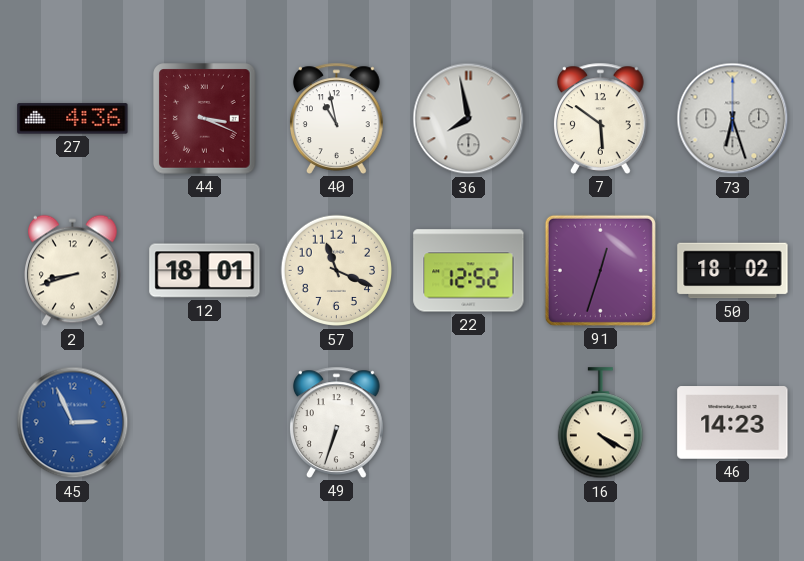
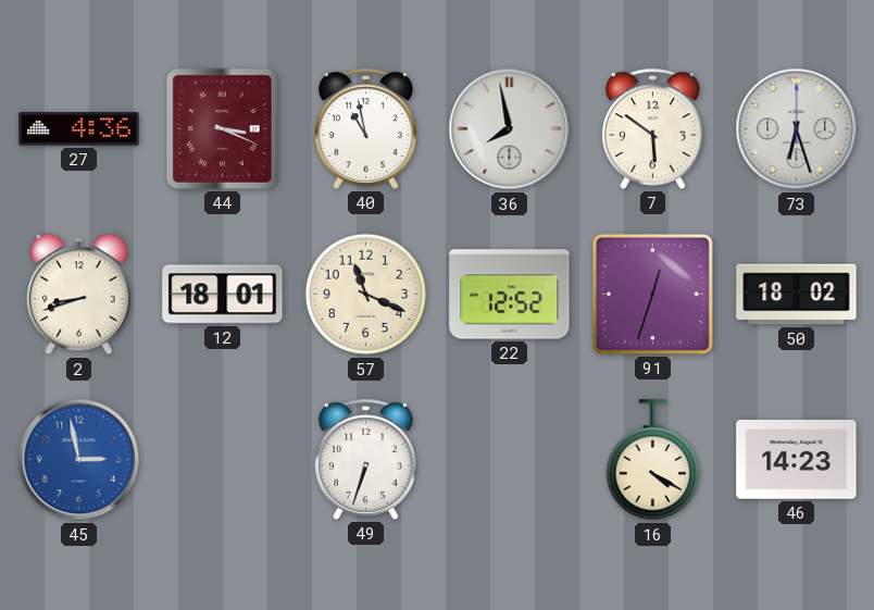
45: 2:56 -> 2:58
